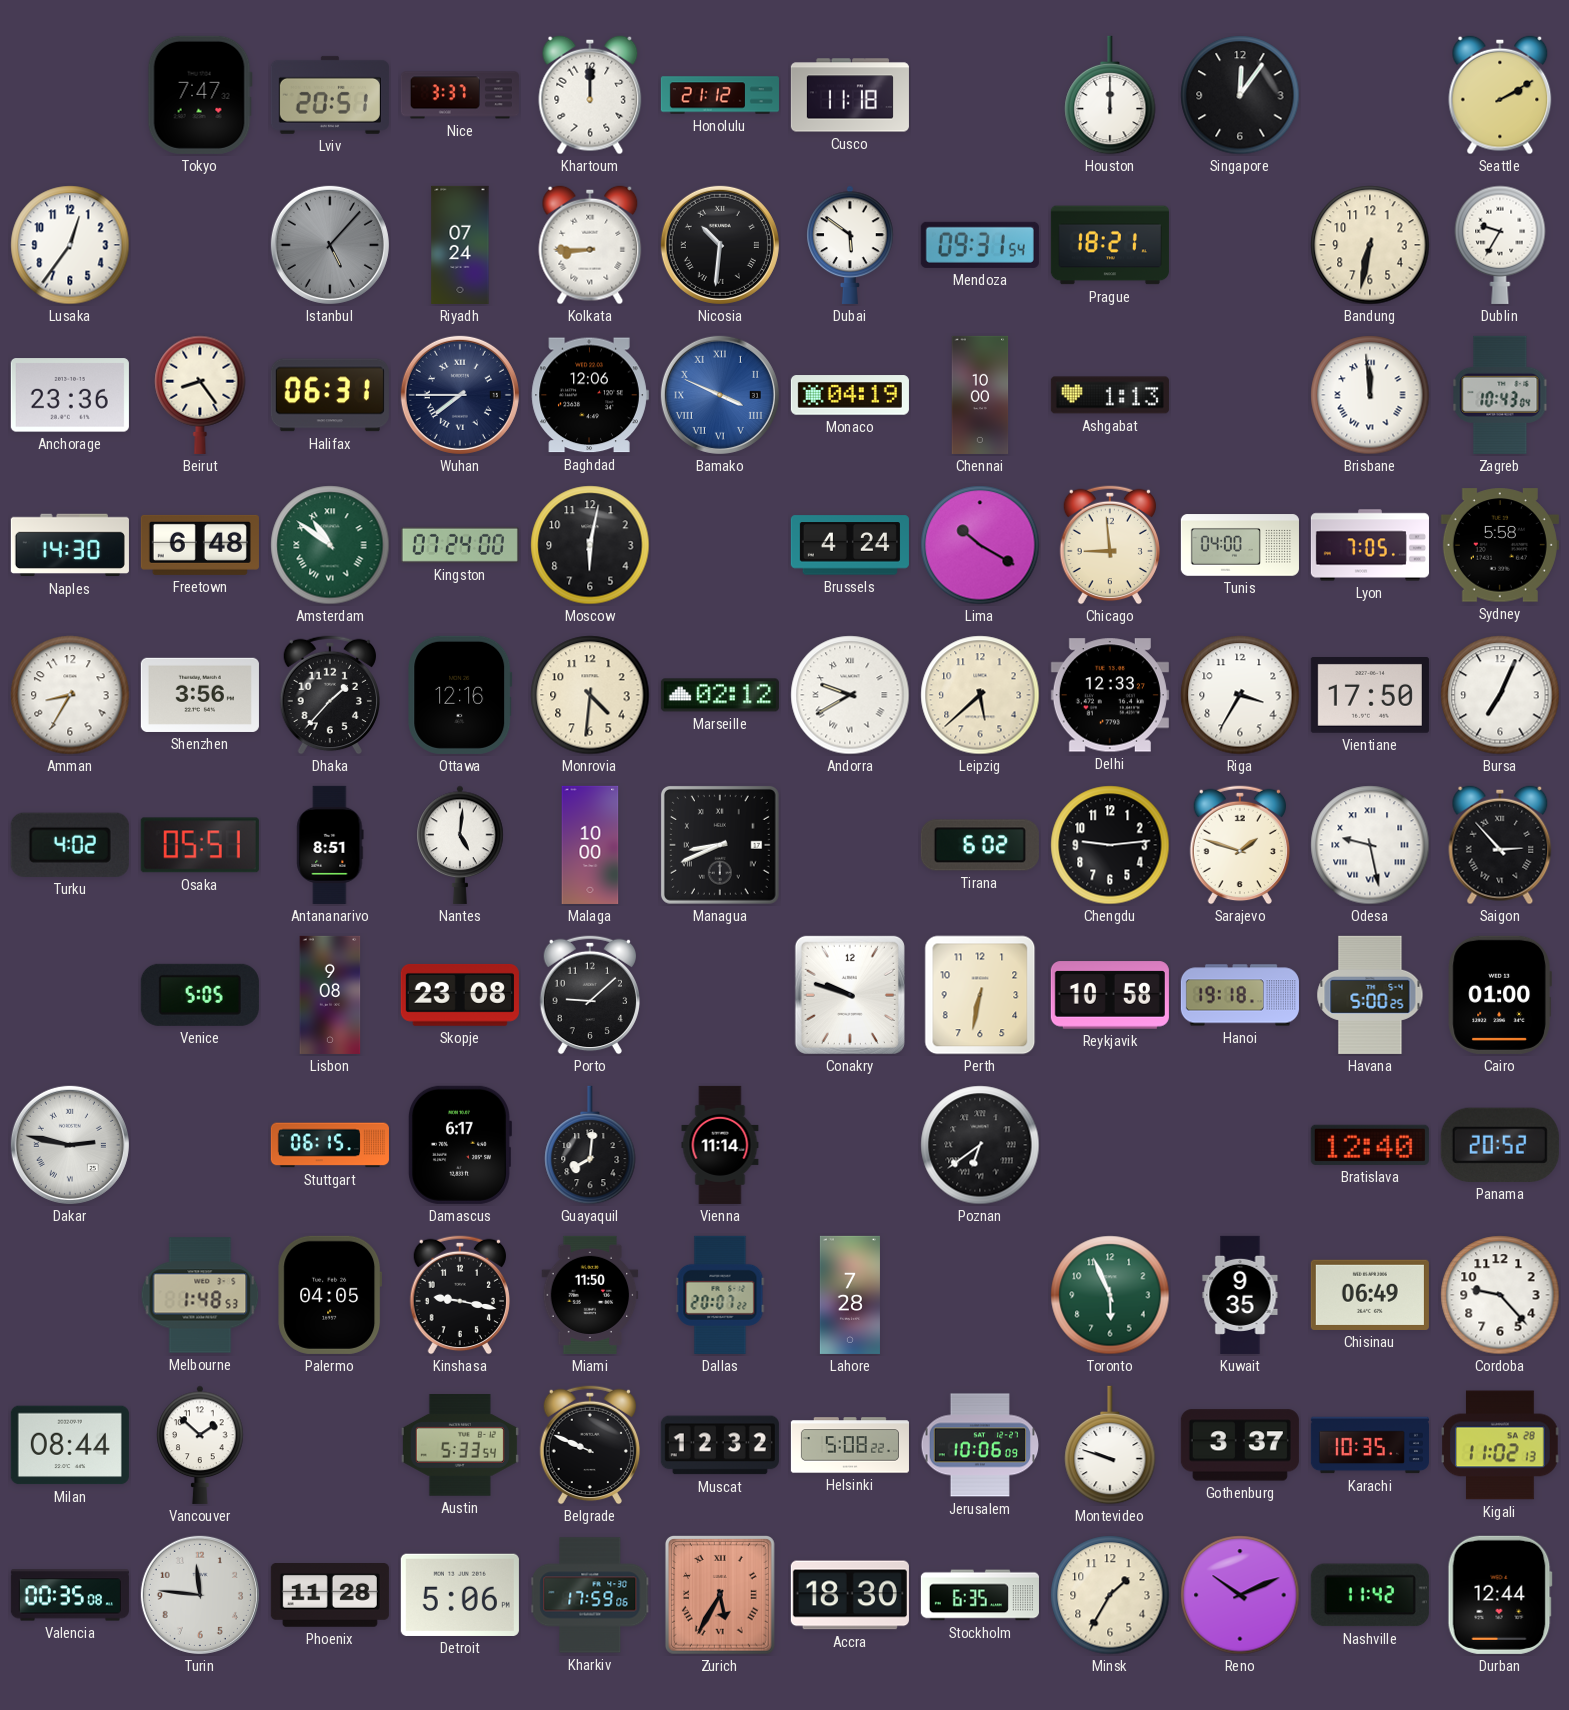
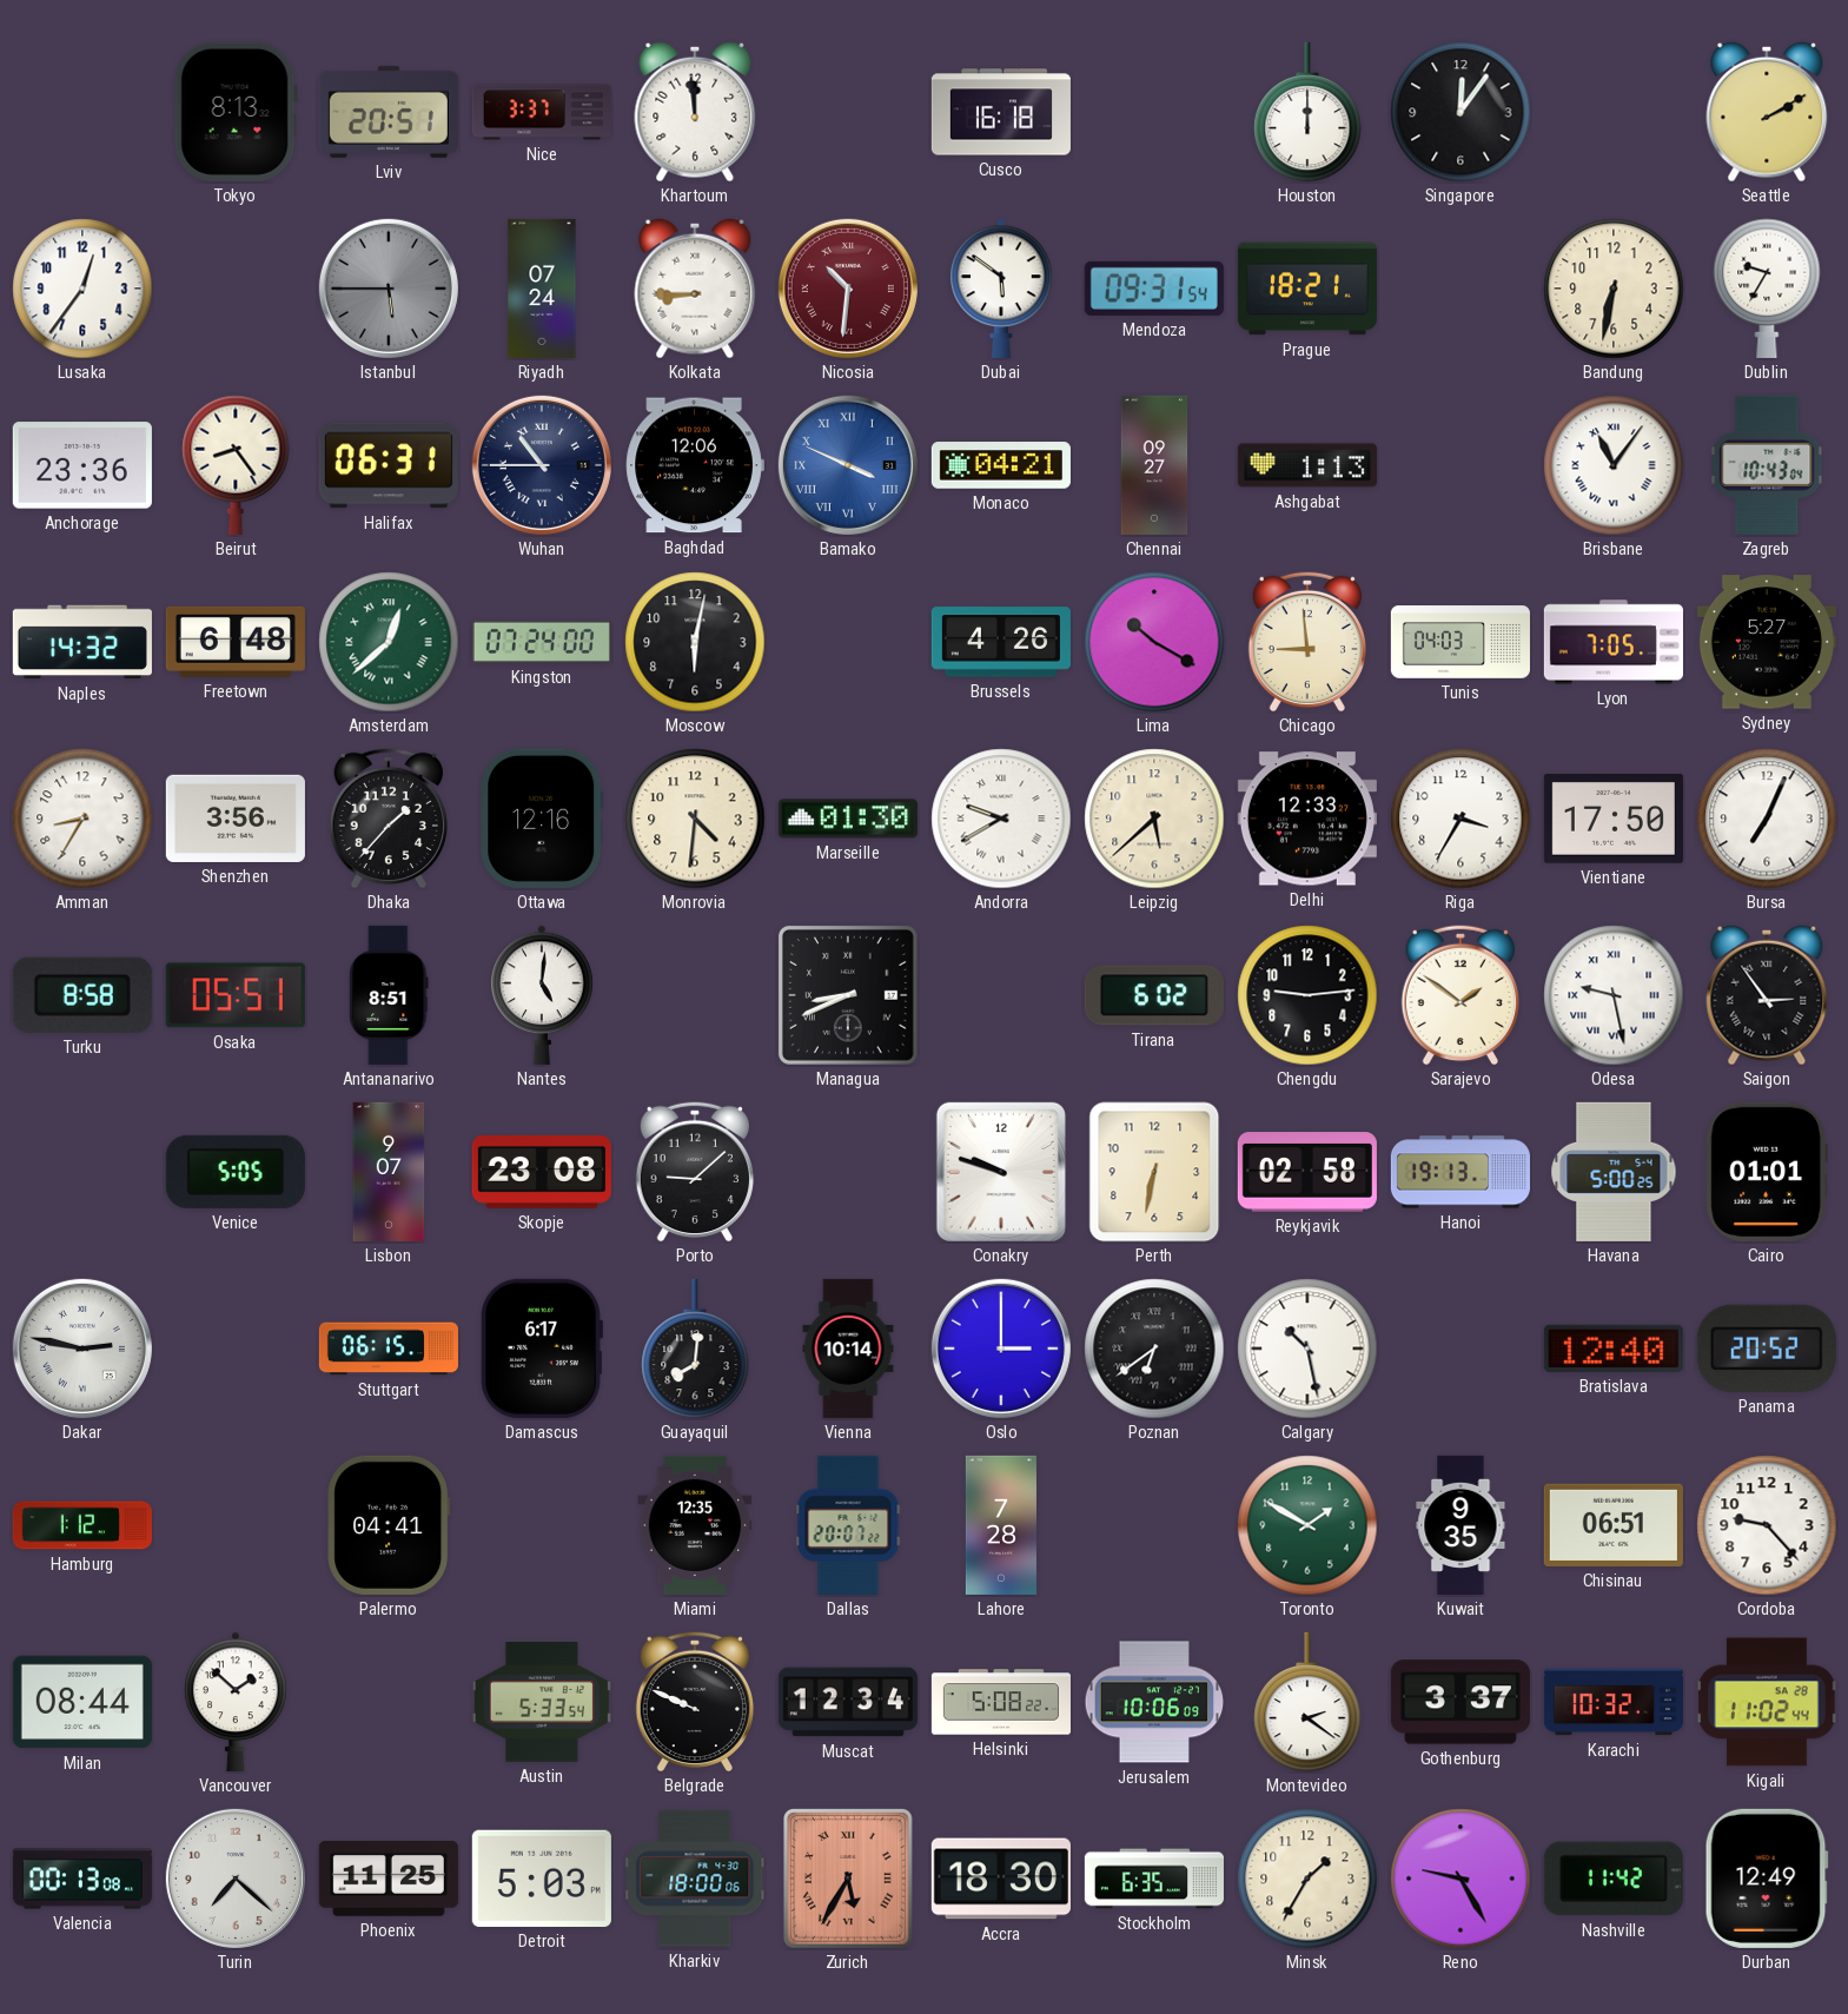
Tokyo: 7:47 -> 8:13
Khartoum: 12:00 -> 11:59
Honolulu: 21:12 -> none
Cusco: 11:18 -> 16:18
Istanbul: 5:07 -> 5:45
Nicosia dial: black -> burgundy
Wuhan: 7:45 -> 10:45
Monaco: 04:19 -> 04:21
Chennai: 10:00 -> 09:27
Brisbane: 11:59 -> 11:06
Naples: 14:30 -> 14:32
Amsterdam: 10:51 -> 12:38
Brussels: 4:24 -> 4:26
Tunis: 04:00 -> 04:03
Sydney: 5:58 -> 5:27
Marseille: 02:12 -> 01:30
Turku: 4:02 -> 8:58
Malaga: 10:00 -> none
Sarajevo: 1:48 -> 1:51
Saigon: 2:53 -> 2:54
Lisbon: 9:08 -> 9:07
Reykjavik: 10:58 -> 02:58
Hanoi: 19:18 -> 19:13
Cairo: 01:00 -> 01:01
Vienna: 11:14 -> 10:14
Oslo: none -> 3:00
Calgary: none -> 10:28
Hamburg: none -> 1:12
Melbourne: 1:48 -> none
Palermo: 04:05 -> 04:41
Kinshasa: 9:17 -> none
Miami: 11:50 -> 12:35
Toronto: 5:56 -> 1:50
Chisinau: 06:49 -> 06:51
Muscat: 12:32 -> 12:34
Montevideo: 9:48 -> 2:21
Karachi: 10:35 -> 10:32
Kigali: 11:02:13 -> 11:02:44
Valencia: 00:35 -> 00:13
Turin: 11:46 -> 7:22
Phoenix: 11:28 -> 11:25
Detroit: 5:06 -> 5:03
Kharkiv: 17:59 -> 18:00
Reno: 10:11 -> 9:25
Durban: 12:44 -> 12:49
